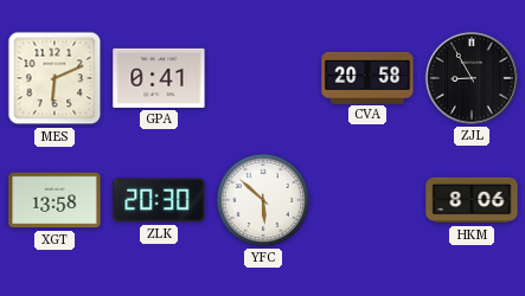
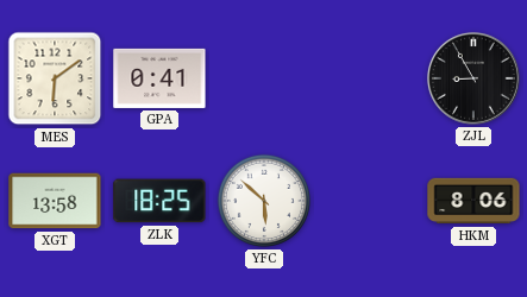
MES: 6:11 -> 6:09
CVA: 20:58 -> none
ZLK: 20:30 -> 18:25
